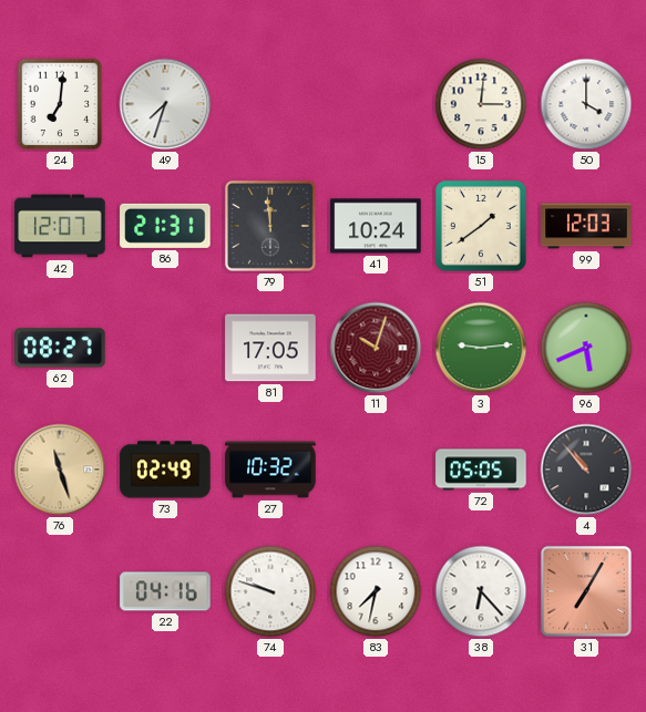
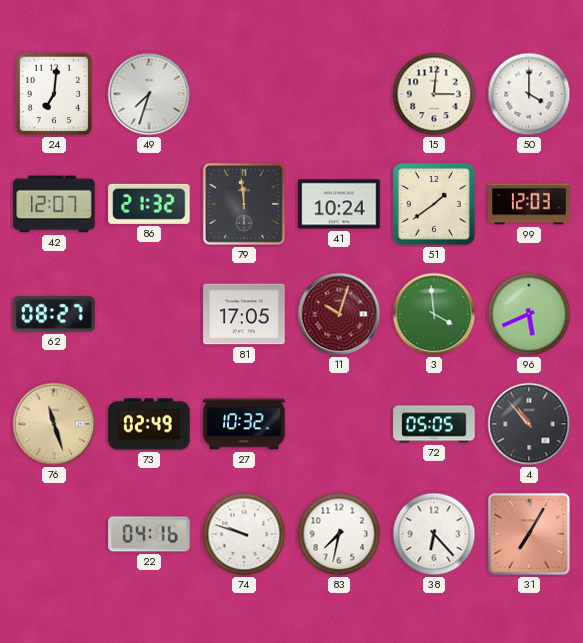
86: 21:31 -> 21:32
3: 9:14 -> 3:59
